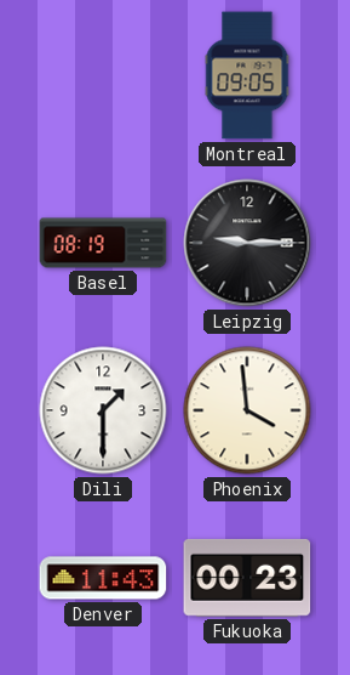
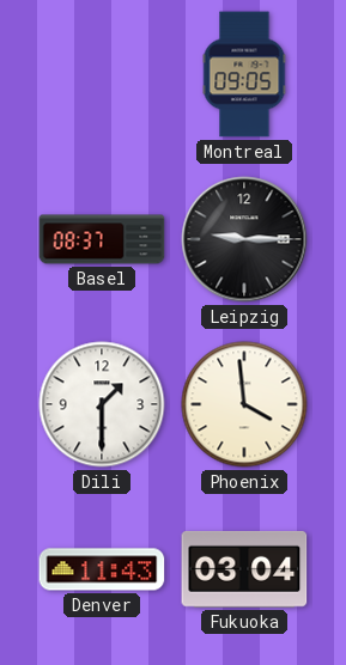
Basel: 08:19 -> 08:37
Fukuoka: 00:23 -> 03:04
